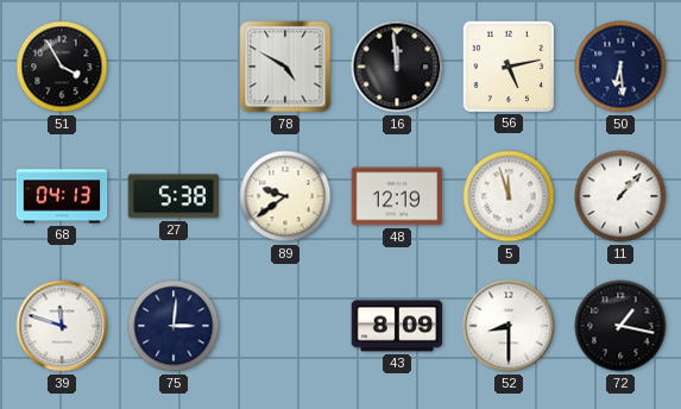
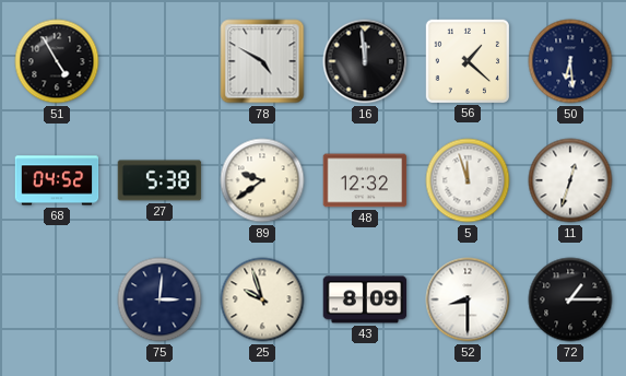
51: 3:55 -> 4:55
56: 5:13 -> 1:22
68: 04:13 -> 04:52
48: 12:19 -> 12:32
11: 1:07 -> 12:33
39: 11:48 -> none
25: none -> 9:57
72: 1:17 -> 1:15
